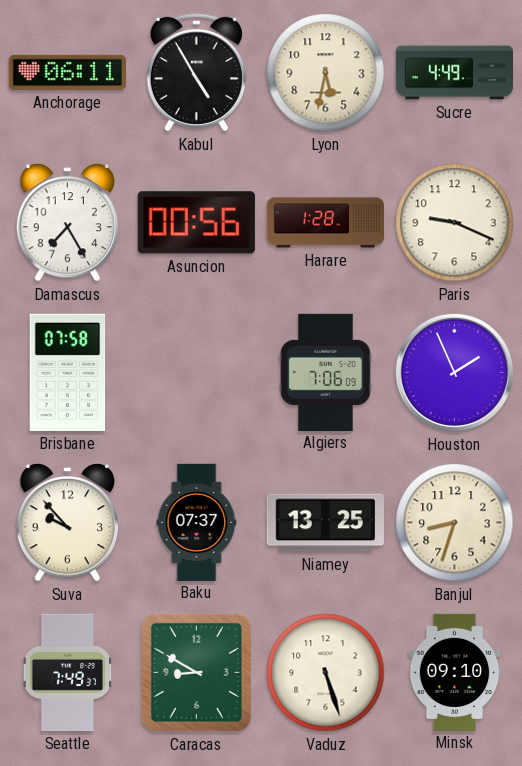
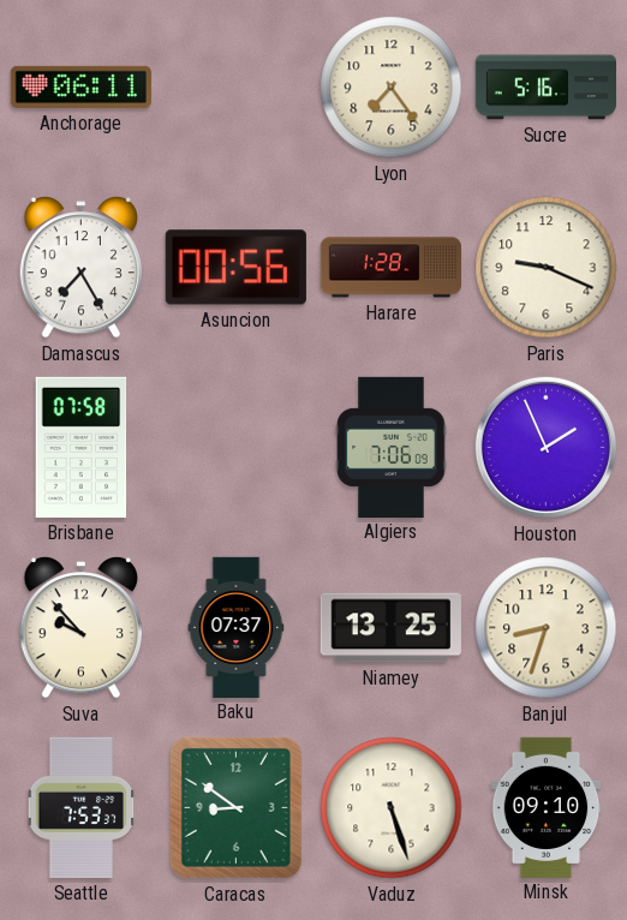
Kabul: 4:55 -> none
Lyon: 5:32 -> 7:24
Sucre: 4:49 -> 5:16
Seattle: 7:49 -> 7:53
Caracas: 8:50 -> 8:51
